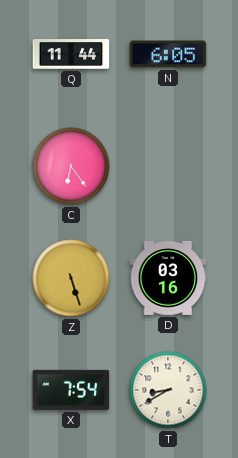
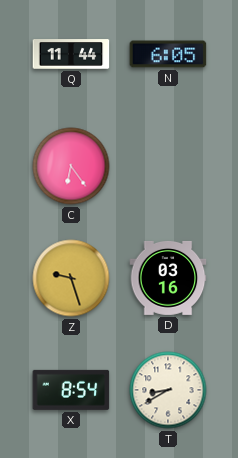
Z: 5:27 -> 9:27
X: 7:54 -> 8:54
